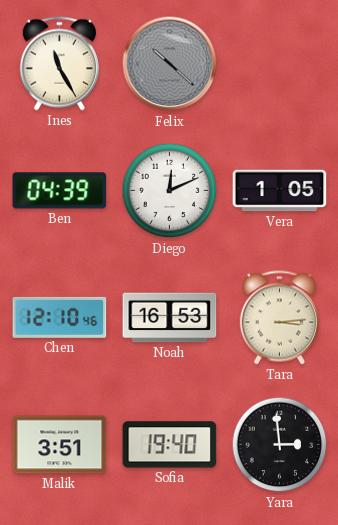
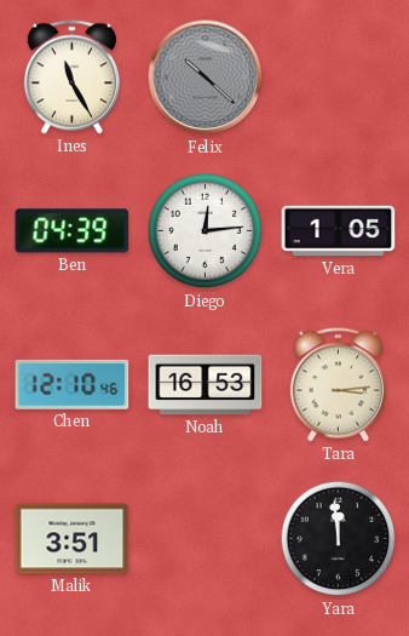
Diego: 12:11 -> 12:14
Sofia: 19:40 -> none
Yara: 2:59 -> 11:59
